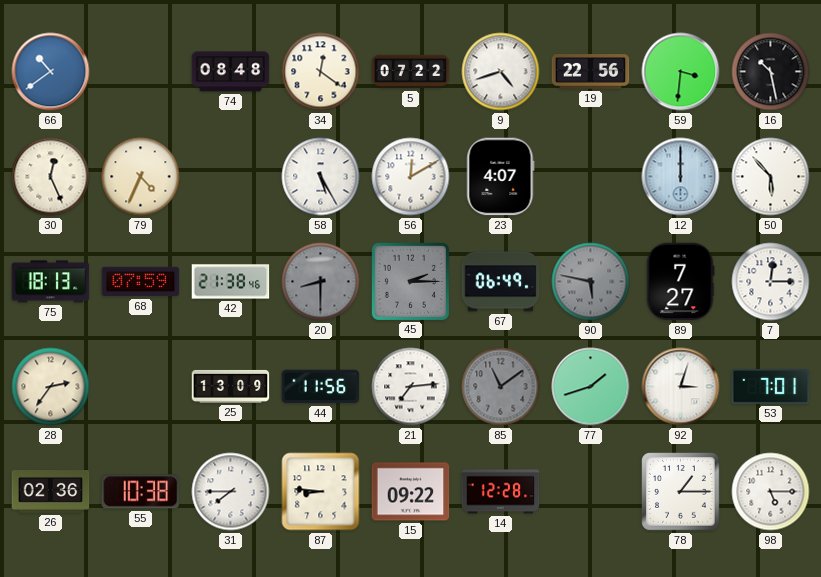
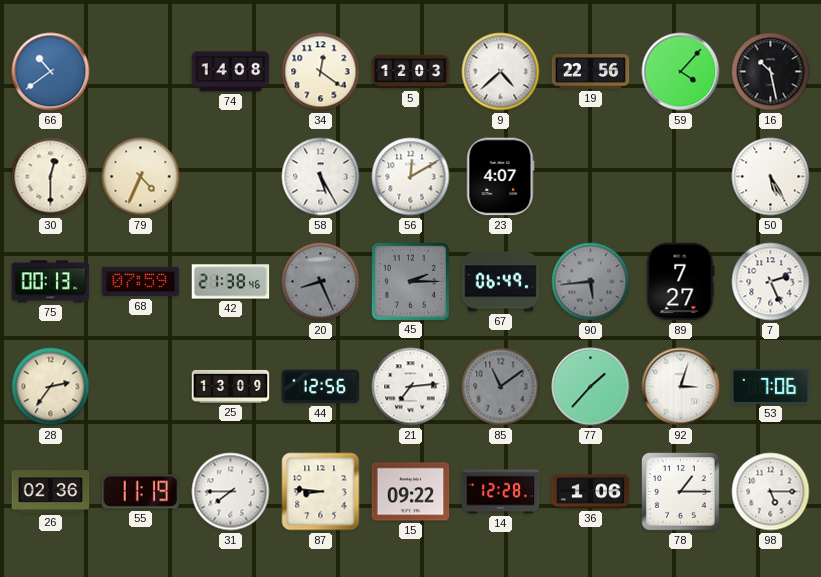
74: 08:48 -> 14:08
5: 07:22 -> 12:03
9: 4:42 -> 4:38
59: 3:31 -> 4:07
30: 12:26 -> 12:30
12: 12:00 -> none
50: 5:53 -> 5:25
75: 18:13 -> 00:13
20: 8:30 -> 8:26
90: 5:47 -> 5:44
7: 12:15 -> 2:26
44: 11:56 -> 12:56
77: 1:42 -> 1:37
53: 7:01 -> 7:06
55: 10:38 -> 11:19
36: none -> 1:06
